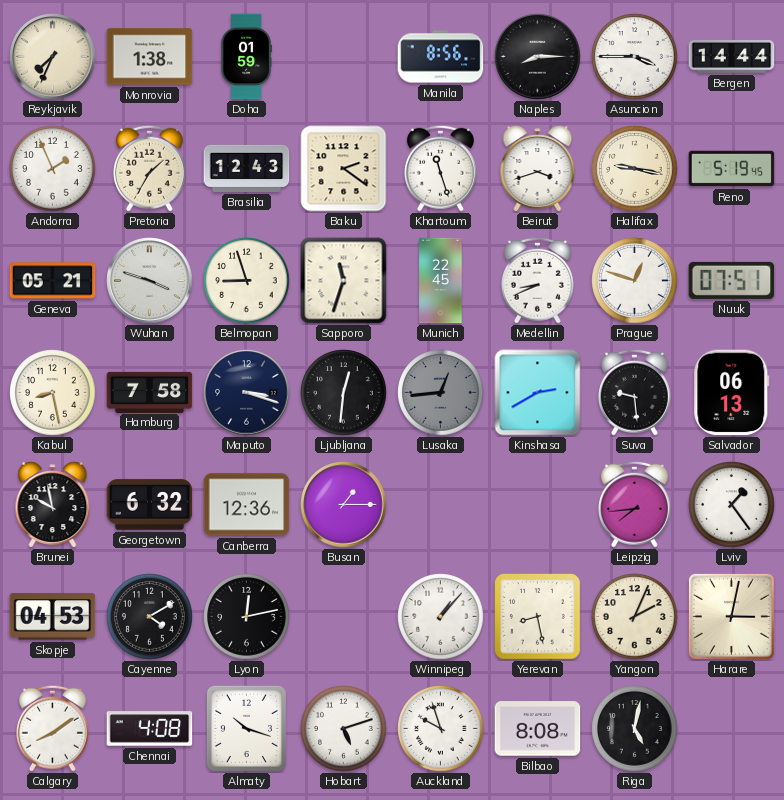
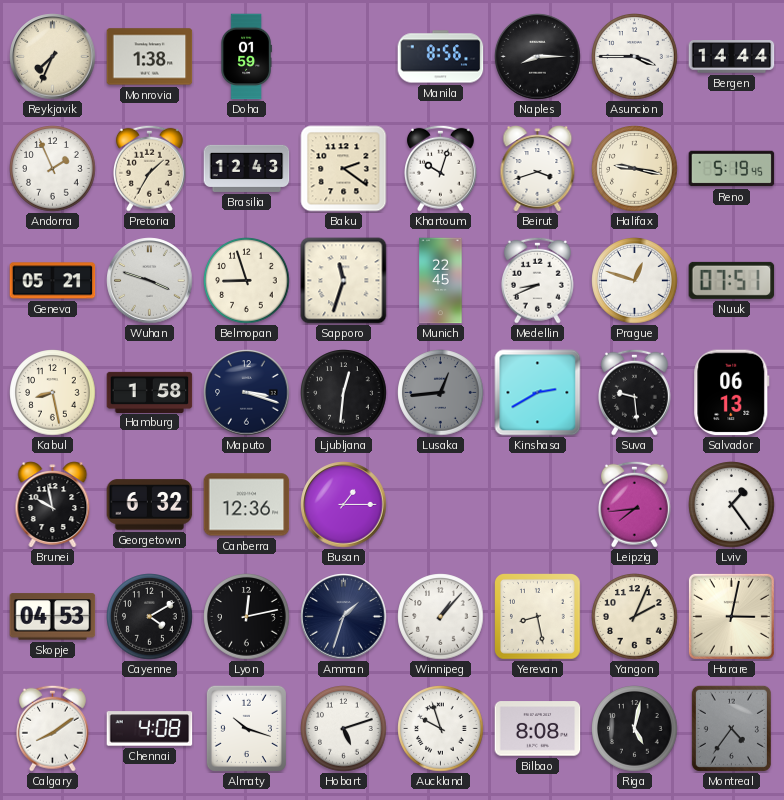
Khartoum: 11:27 -> 10:03
Hamburg: 7:58 -> 1:58
Amman: none -> 1:33
Montreal: none -> 4:36
